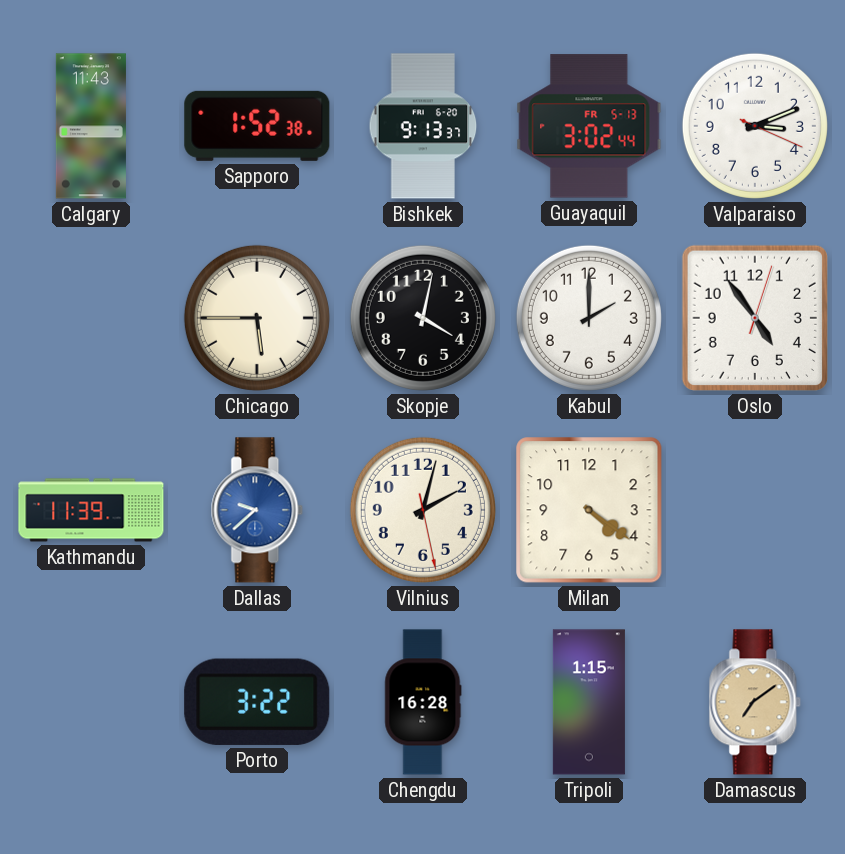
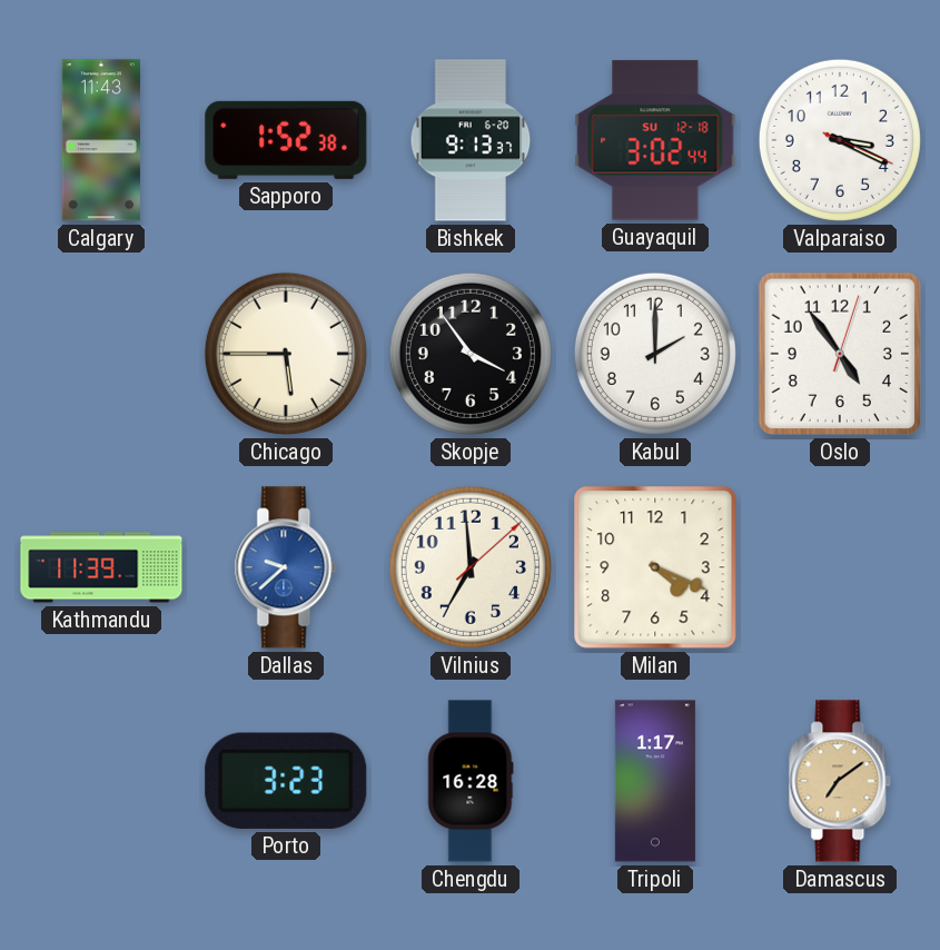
Guayaquil date: FR 5-13 -> SU 12-18
Valparaiso: 3:11 -> 3:19
Skopje: 4:02 -> 3:54
Vilnius: 2:02 -> 6:59
Milan: 4:21 -> 4:19
Porto: 3:22 -> 3:23
Tripoli: 1:15 -> 1:17
